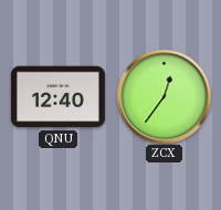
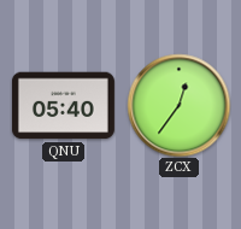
QNU: 12:40 -> 05:40
